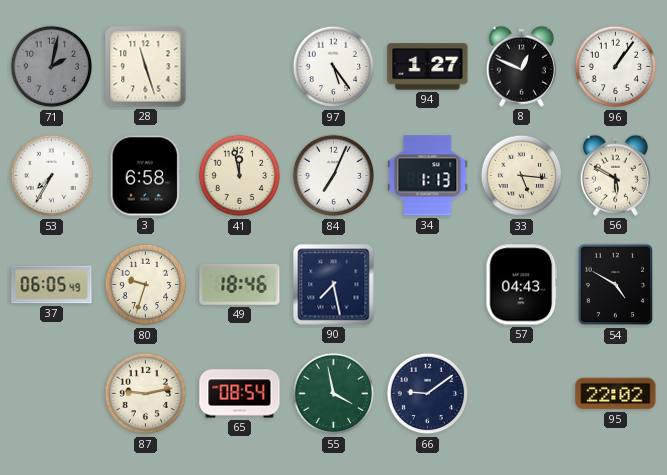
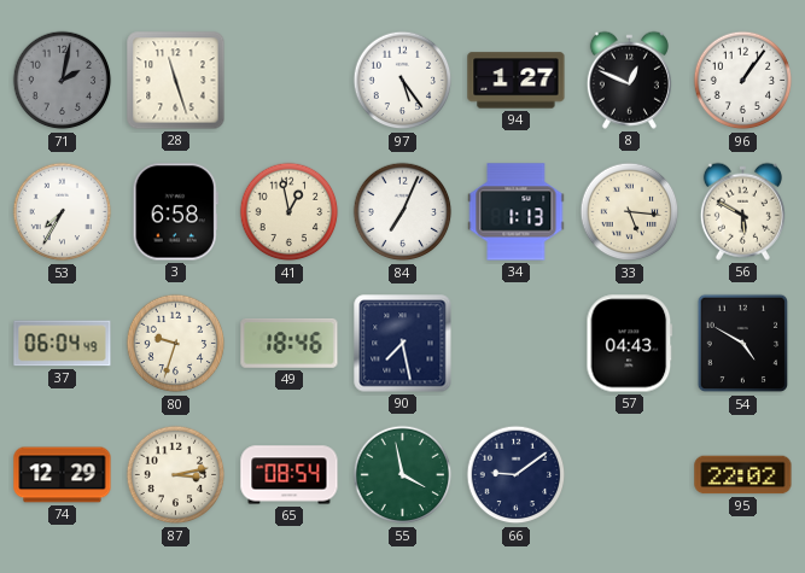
41: 11:58 -> 12:58
37: 06:05 -> 06:04
74: none -> 12:29
87: 9:13 -> 3:13
